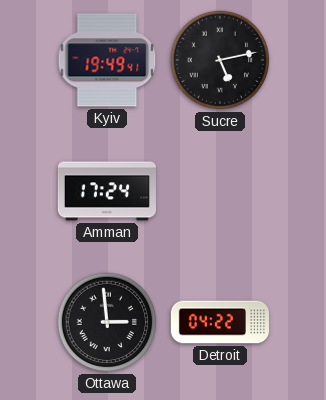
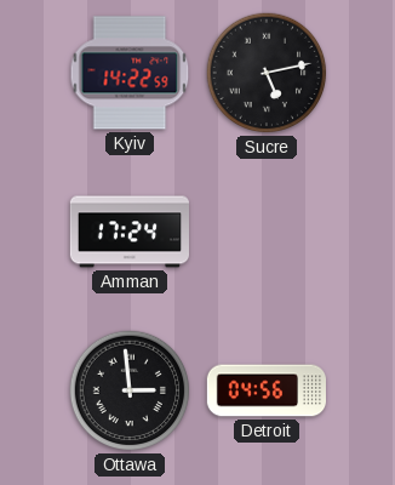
Kyiv: 19:49 -> 14:22
Detroit: 04:22 -> 04:56
